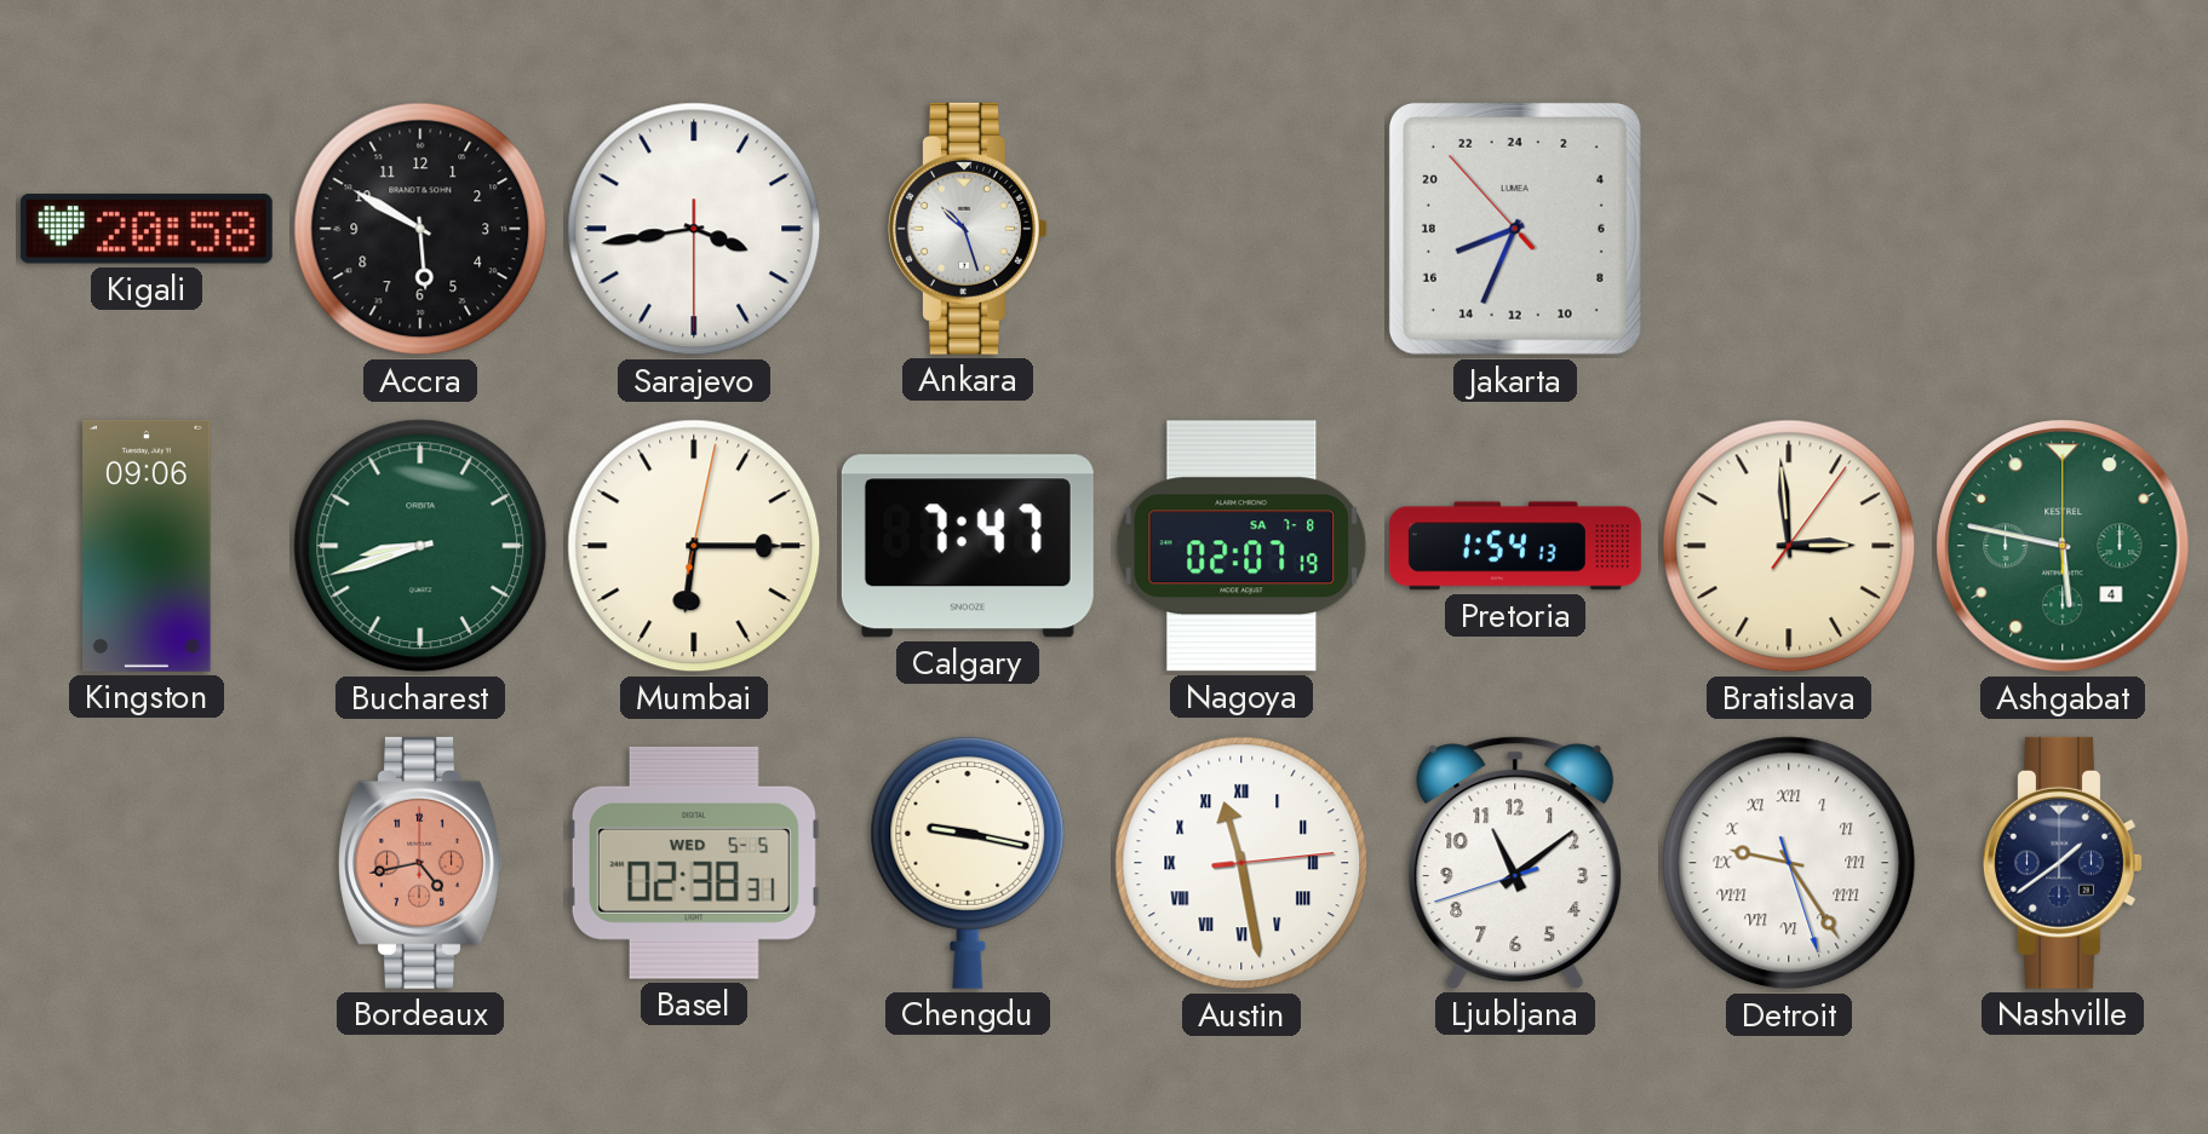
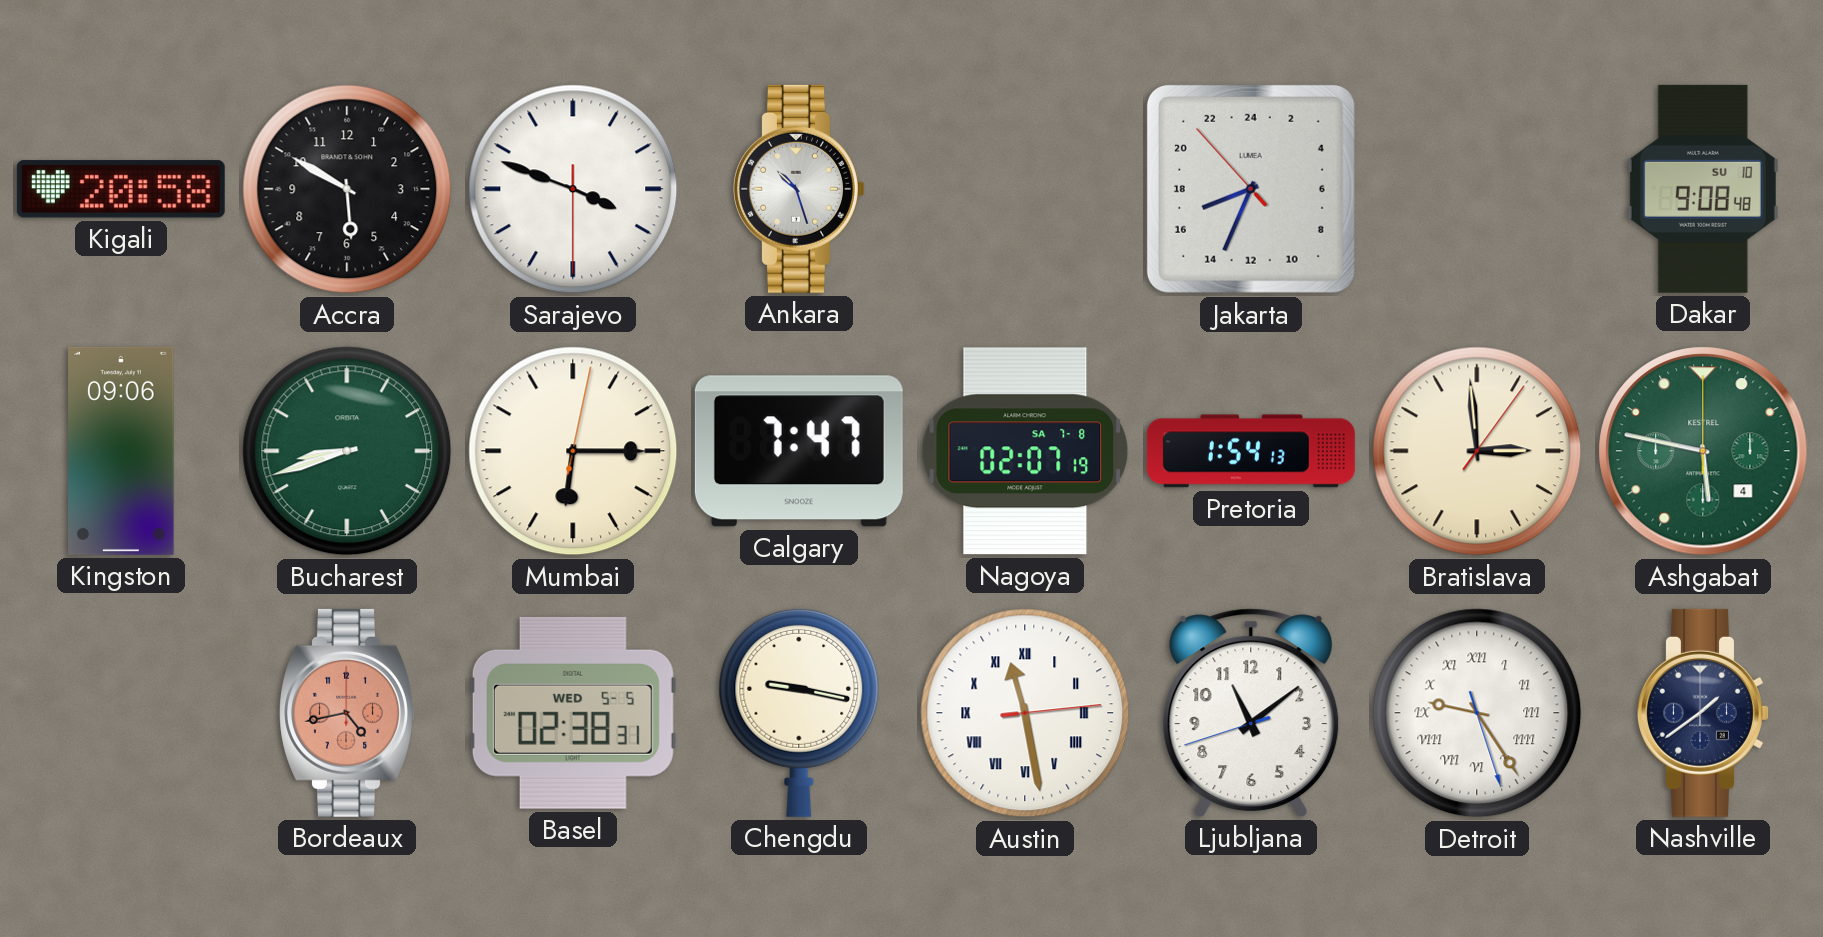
Sarajevo: 3:43 -> 3:48
Dakar: none -> 9:08
